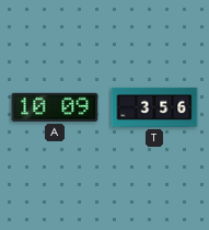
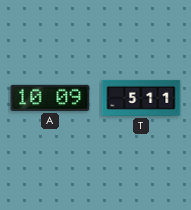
T: 3:56 -> 5:11
